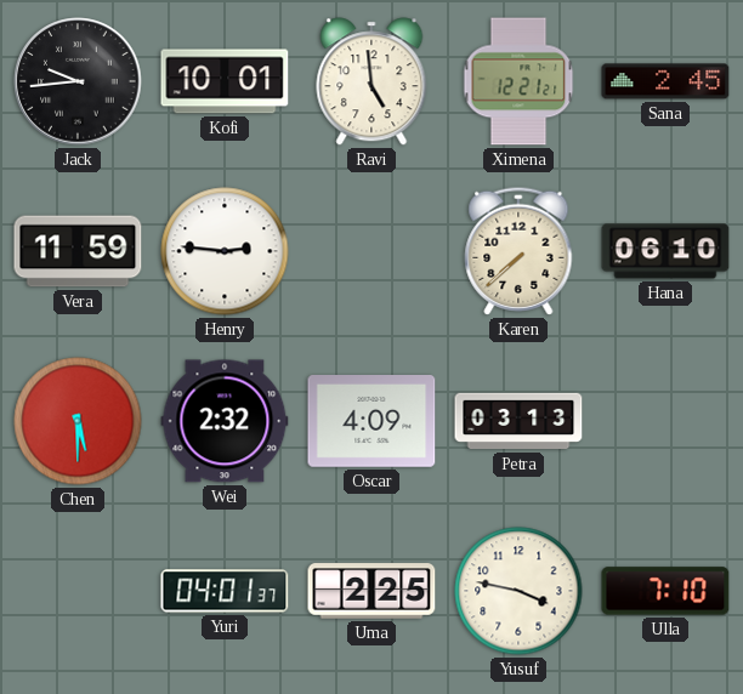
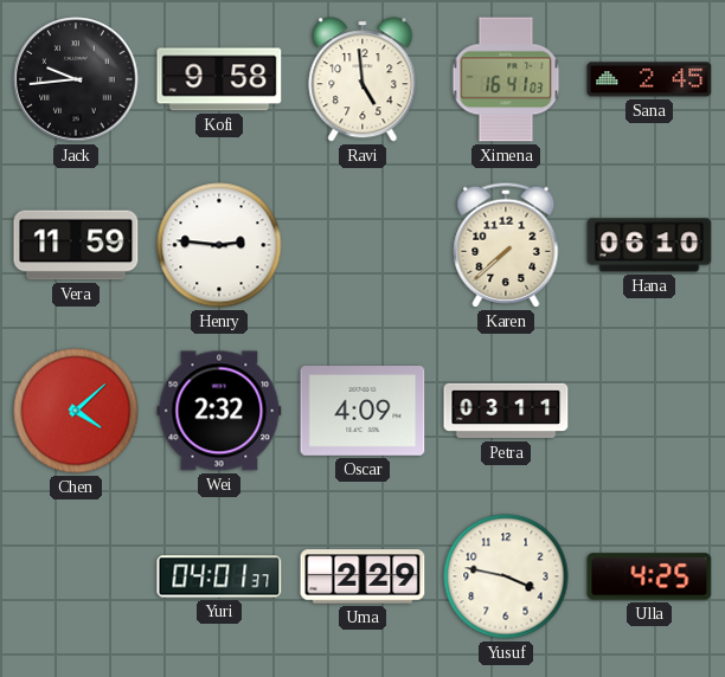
Kofi: 10:01 -> 9:58
Ximena: 12:21 -> 16:41
Chen: 5:30 -> 4:08
Petra: 03:13 -> 03:11
Uma: 2:25 -> 2:29
Ulla: 7:10 -> 4:25
